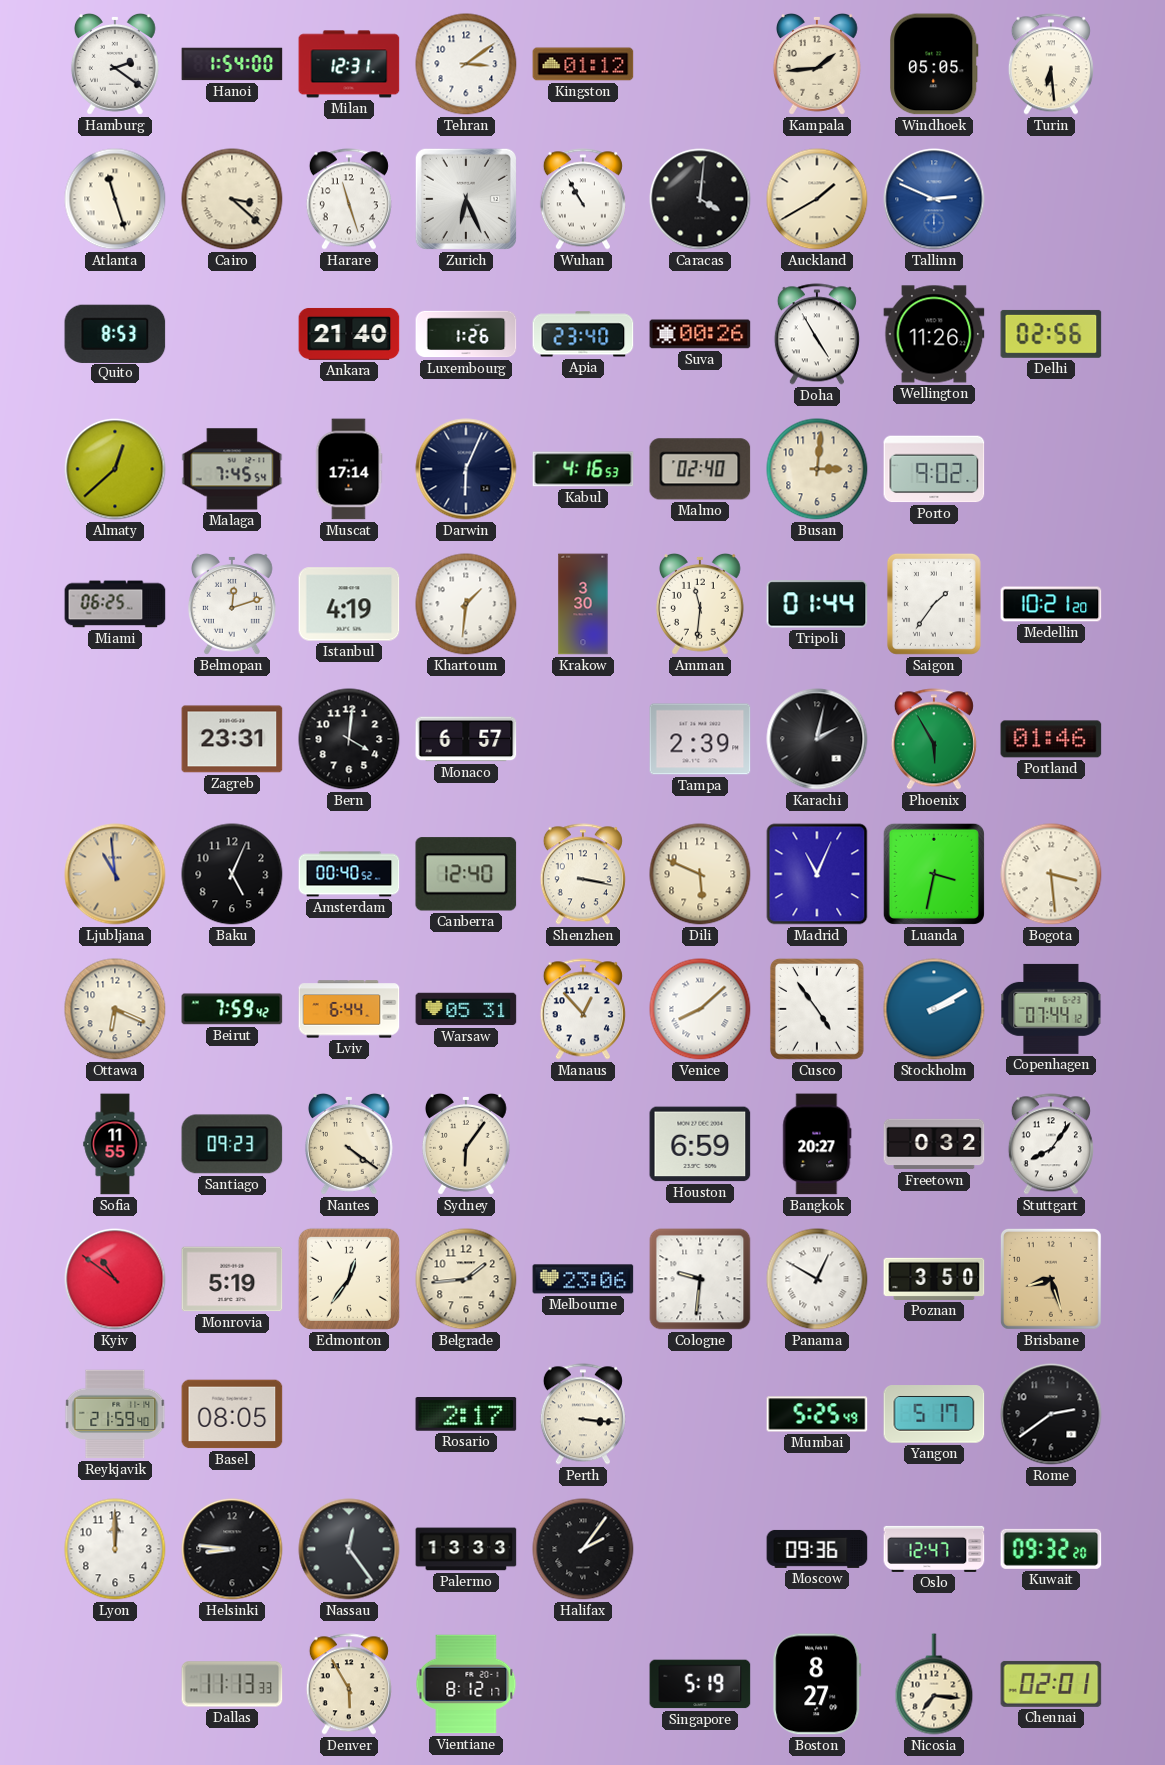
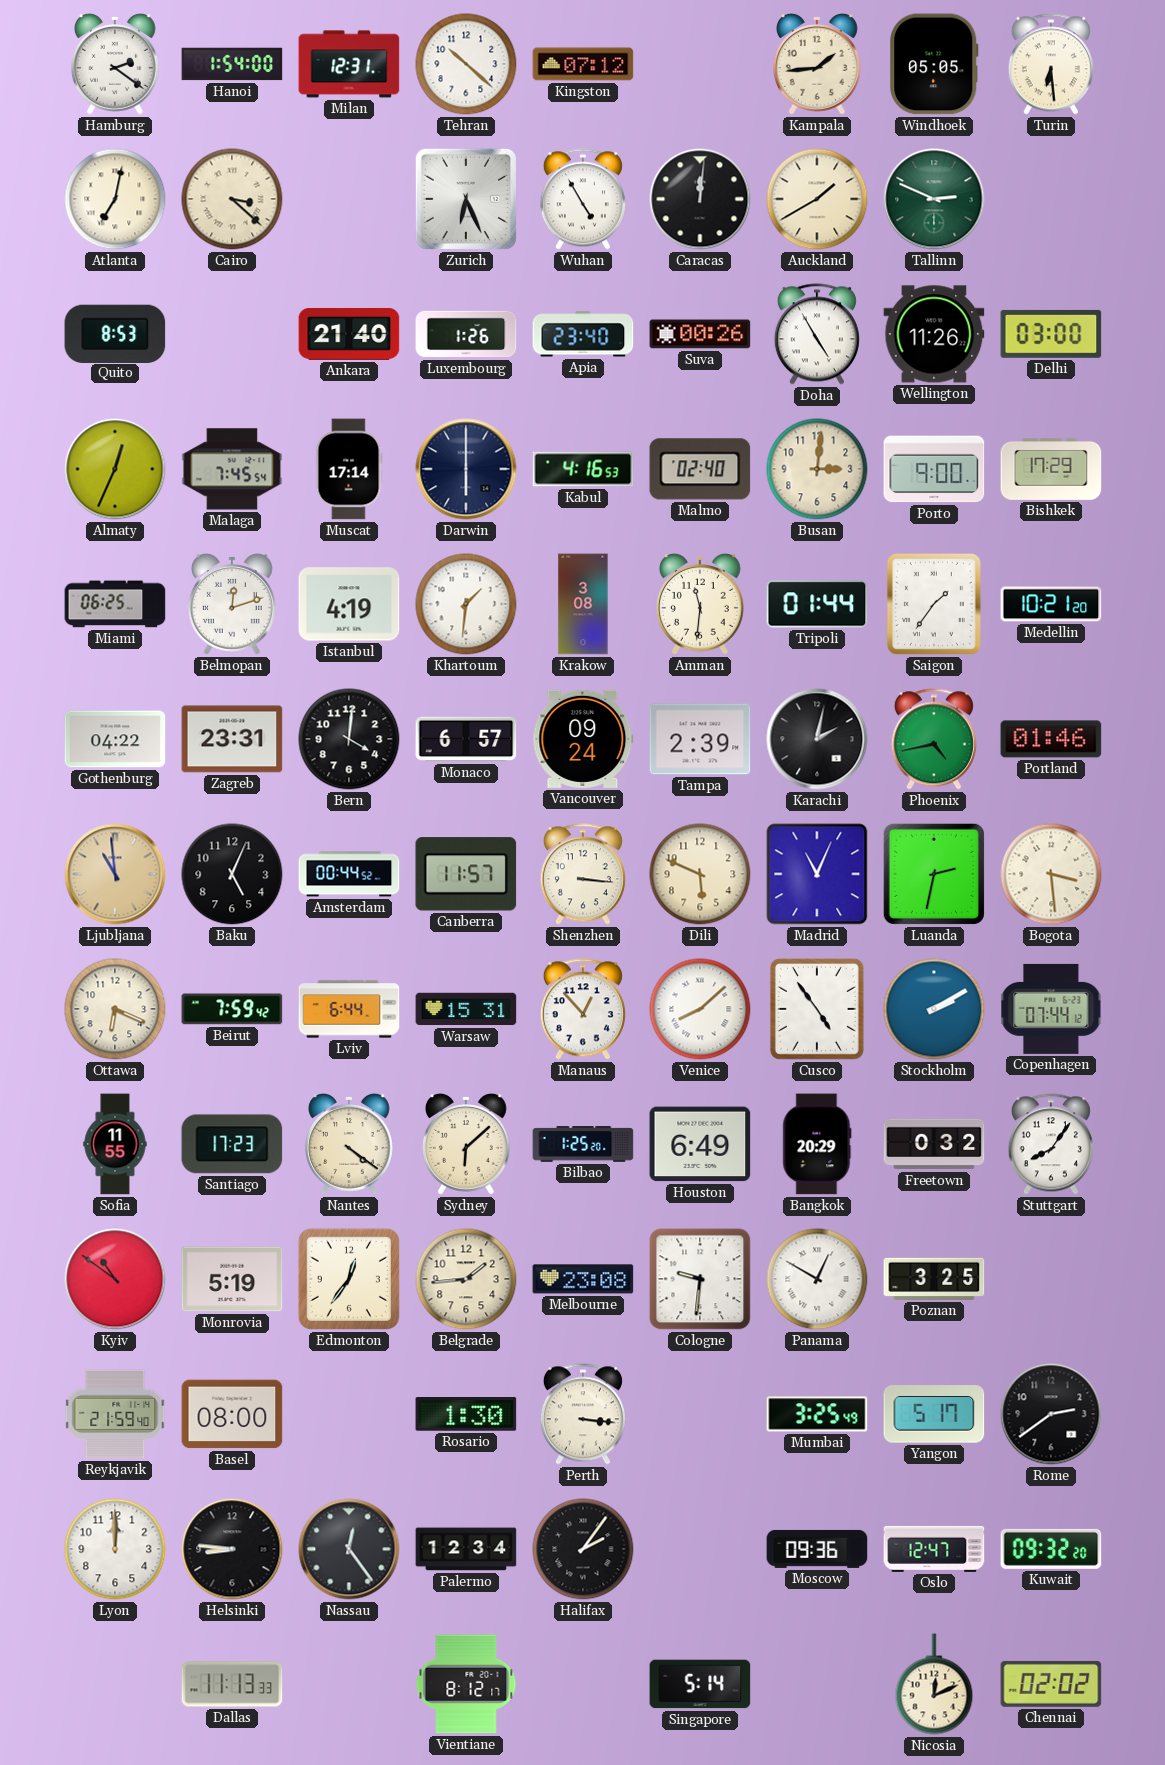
Tehran: 3:09 -> 10:22
Kingston: 01:12 -> 07:12
Atlanta: 11:27 -> 7:02
Harare: 11:27 -> none
Wuhan: 10:55 -> 4:55
Caracas: 4:01 -> 12:01
Tallinn dial: blue -> green
Delhi: 02:56 -> 03:00
Almaty: 12:38 -> 12:34
Darwin: 6:04 -> 6:00
Porto: 9:02 -> 9:00
Bishkek: none -> 17:29
Krakow: 3:30 -> 3:08
Gothenburg: none -> 04:22
Vancouver: none -> 09:24
Phoenix: 5:55 -> 4:43
Amsterdam: 00:40 -> 00:44
Canberra: 12:40 -> 11:57
Shenzhen: 3:17 -> 3:16
Luanda: 3:32 -> 2:32
Warsaw: 05:31 -> 15:31
Santiago: 09:23 -> 17:23
Sydney: 6:06 -> 6:08
Bilbao: none -> 1:25
Houston: 6:59 -> 6:49
Bangkok: 20:27 -> 20:29
Melbourne: 23:06 -> 23:08
Poznan: 3:50 -> 3:25
Brisbane: 8:27 -> none
Basel: 08:05 -> 08:00
Rosario: 2:17 -> 1:30
Mumbai: 5:25 -> 3:25
Palermo: 13:33 -> 12:34
Denver: 5:55 -> none
Singapore: 5:19 -> 5:14
Boston: 8:27 -> none
Nicosia: 7:16 -> 12:11
Chennai: 02:01 -> 02:02
